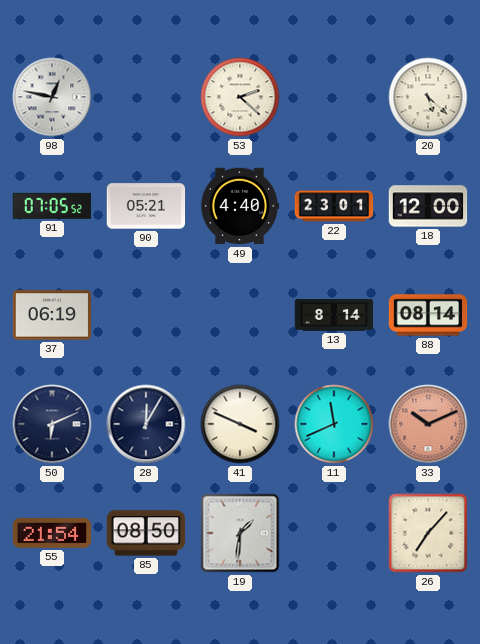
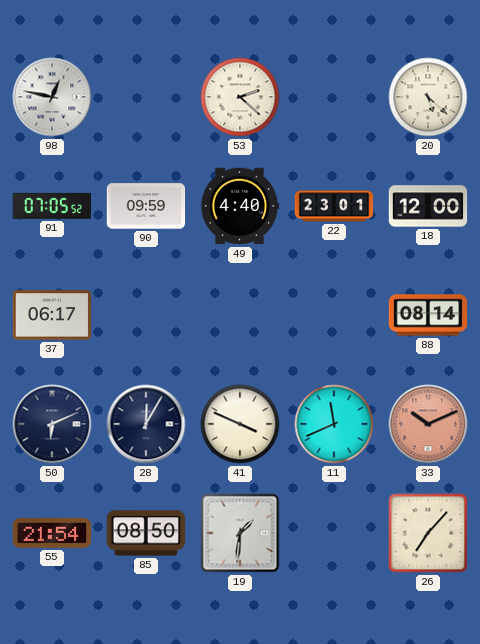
90: 05:21 -> 09:59
37: 06:19 -> 06:17
13: 8:14 -> none
